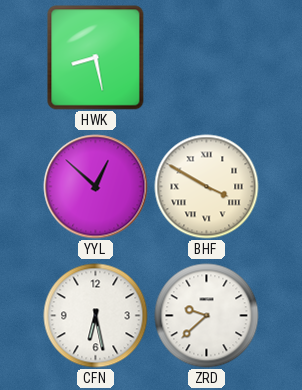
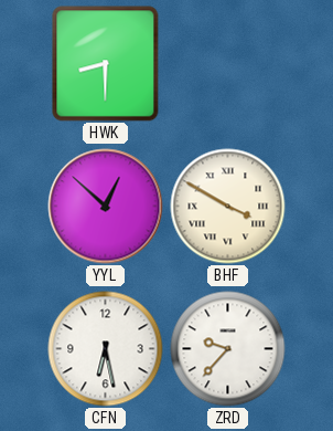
HWK: 8:28 -> 8:30
ZRD: 9:38 -> 9:37
